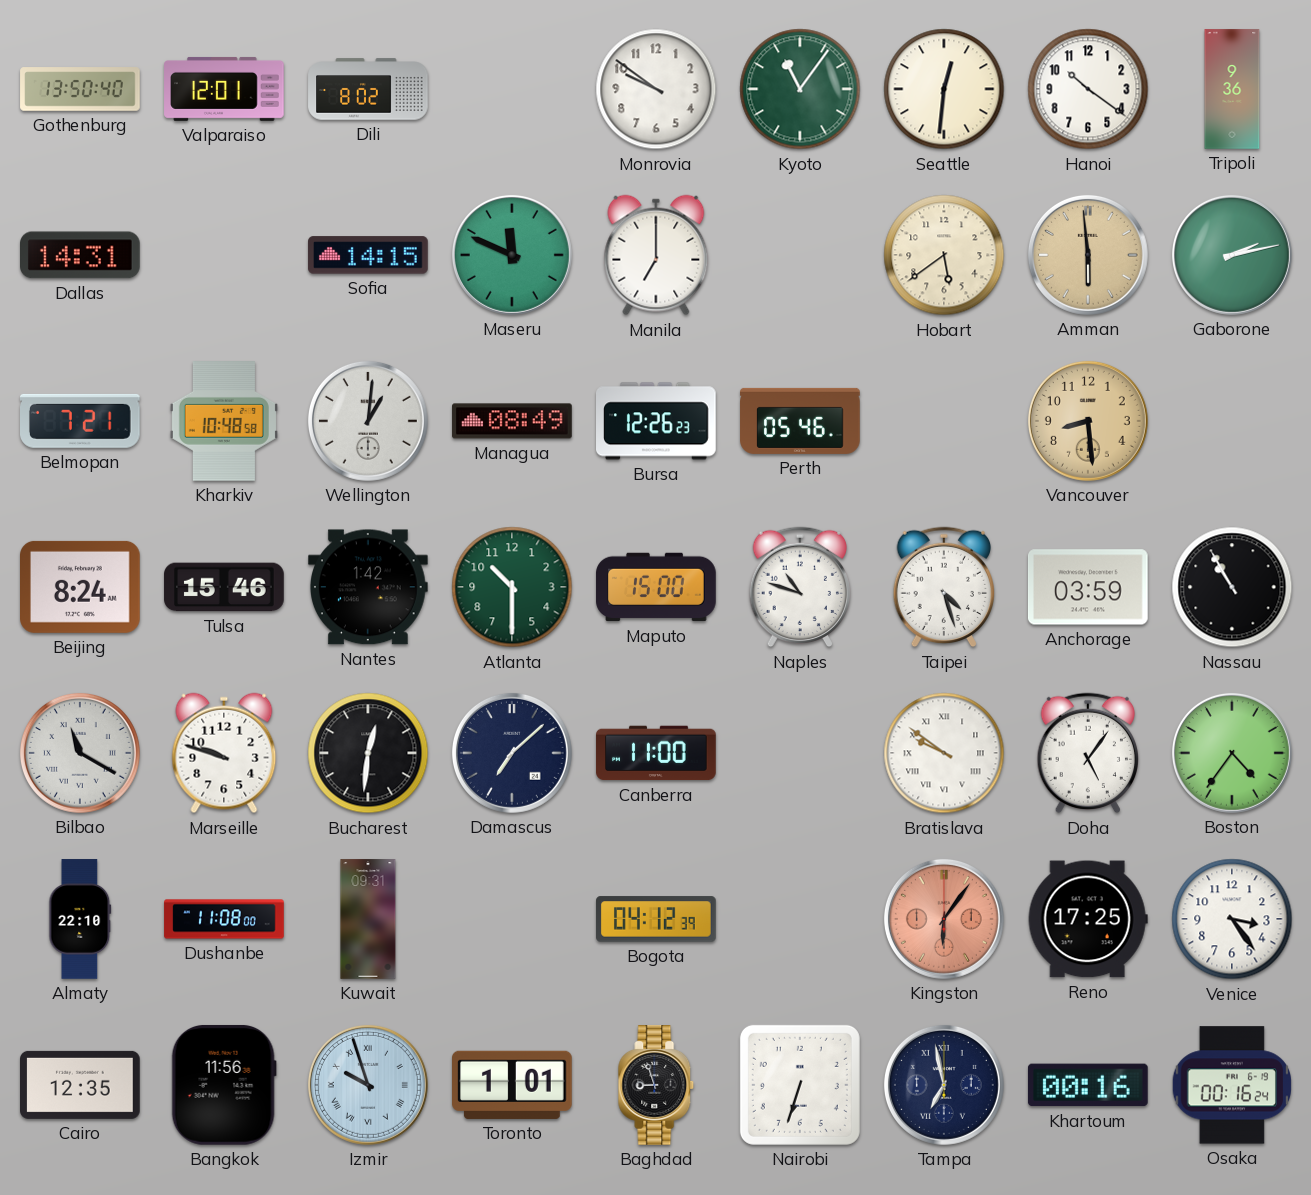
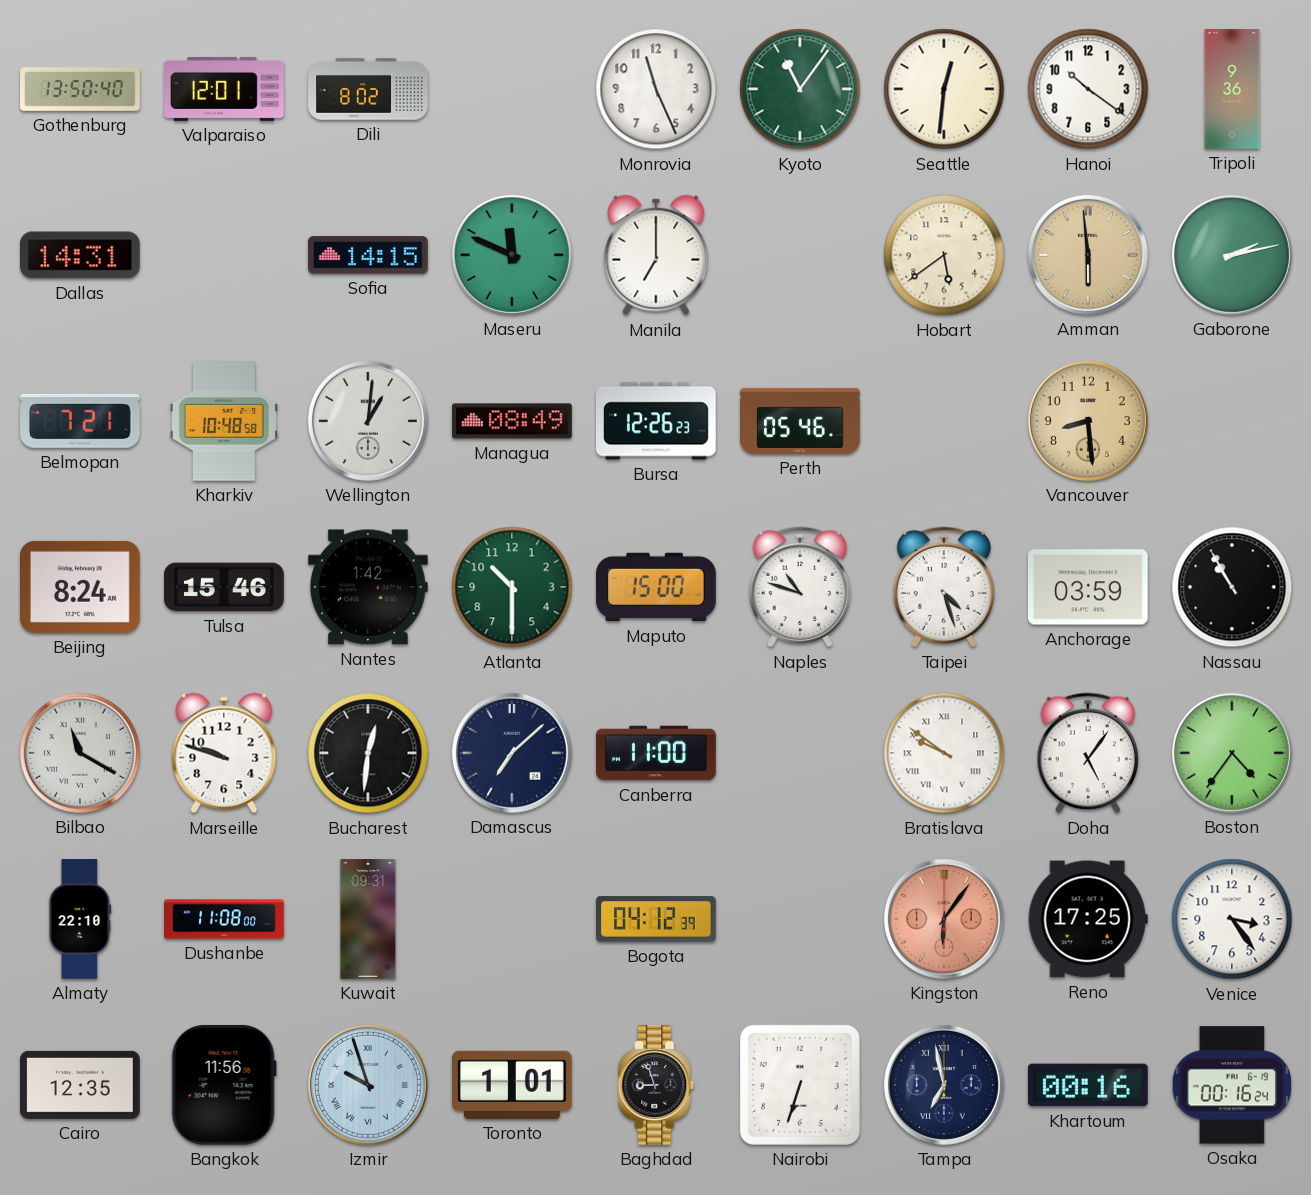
Monrovia: 9:51 -> 11:26
